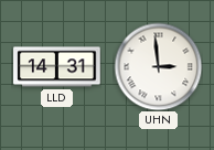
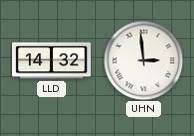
LLD: 14:31 -> 14:32
